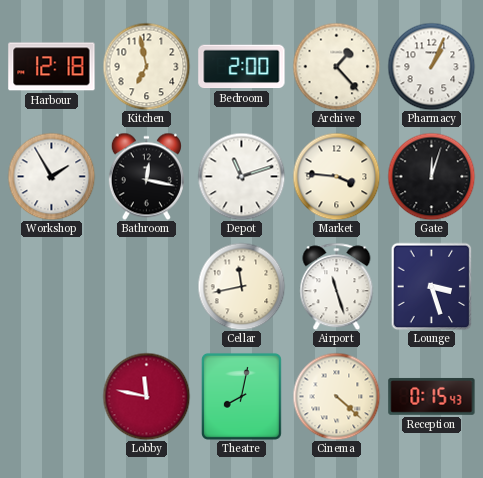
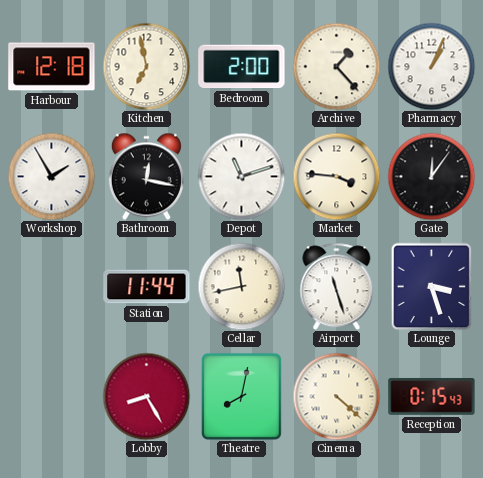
Gate: 12:03 -> 12:06
Station: none -> 11:44
Lobby: 11:47 -> 8:25
